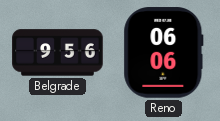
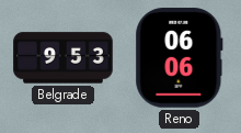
Belgrade: 9:56 -> 9:53
